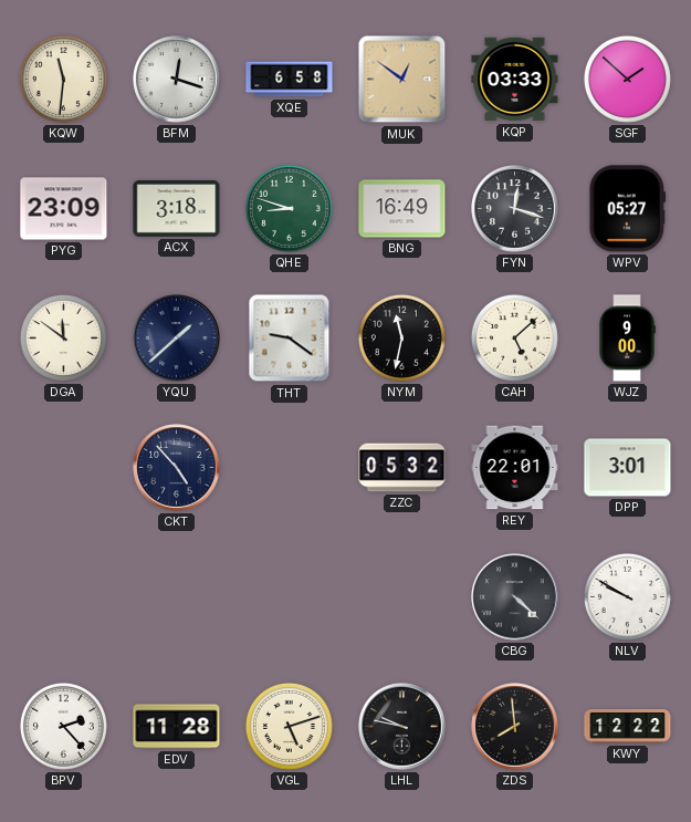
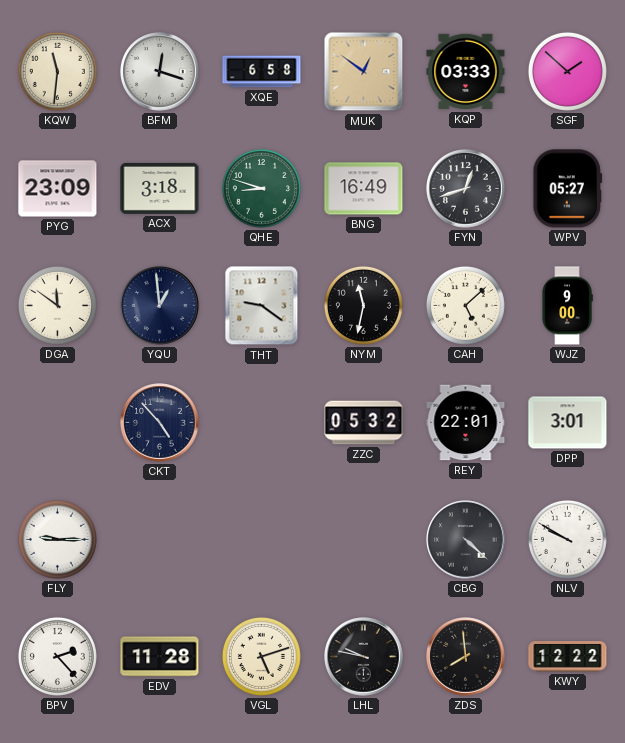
FYN: 12:18 -> 12:42
YQU: 1:38 -> 12:59
FLY: none -> 9:15
